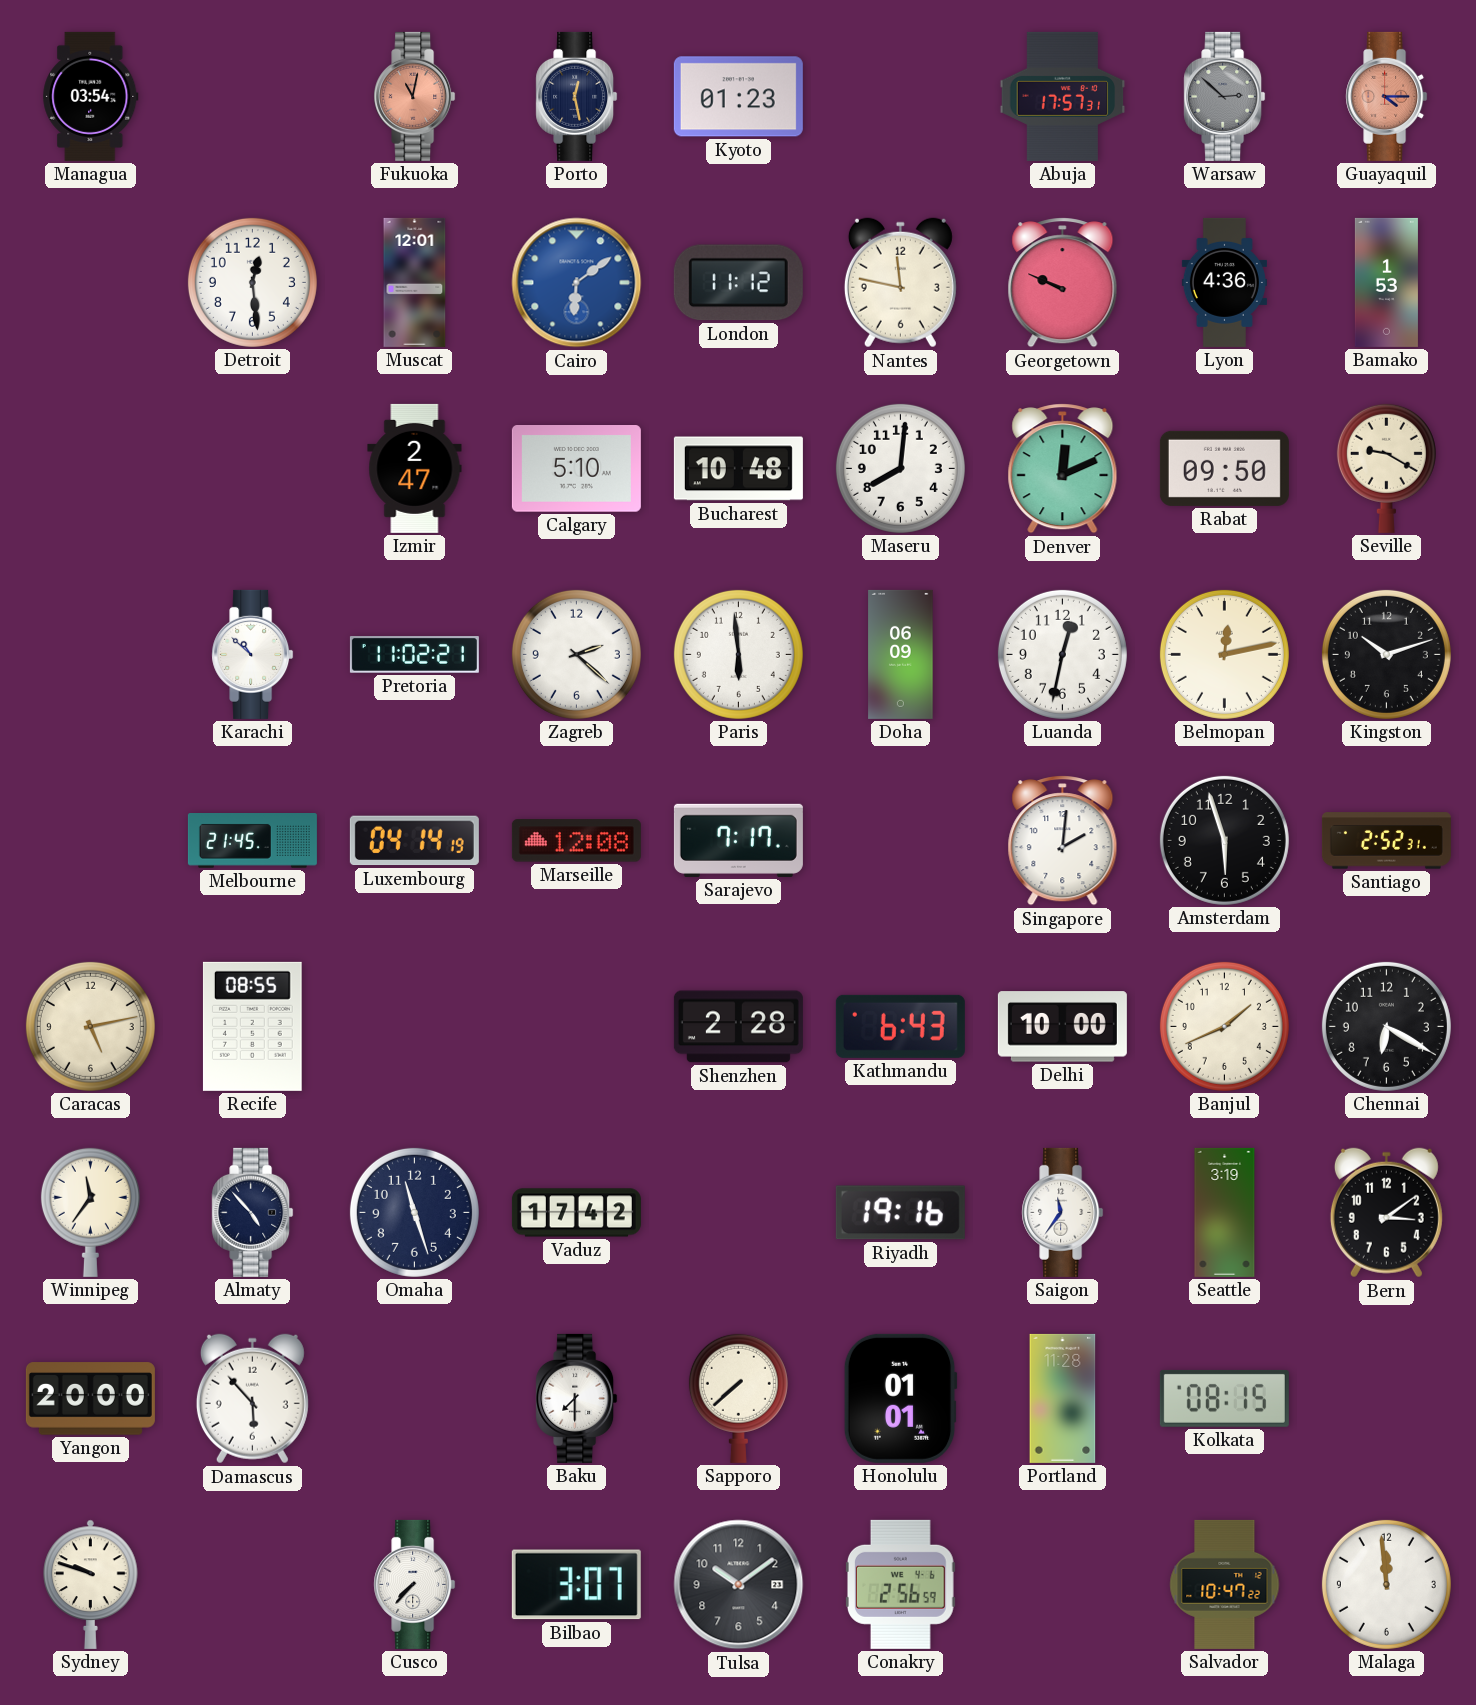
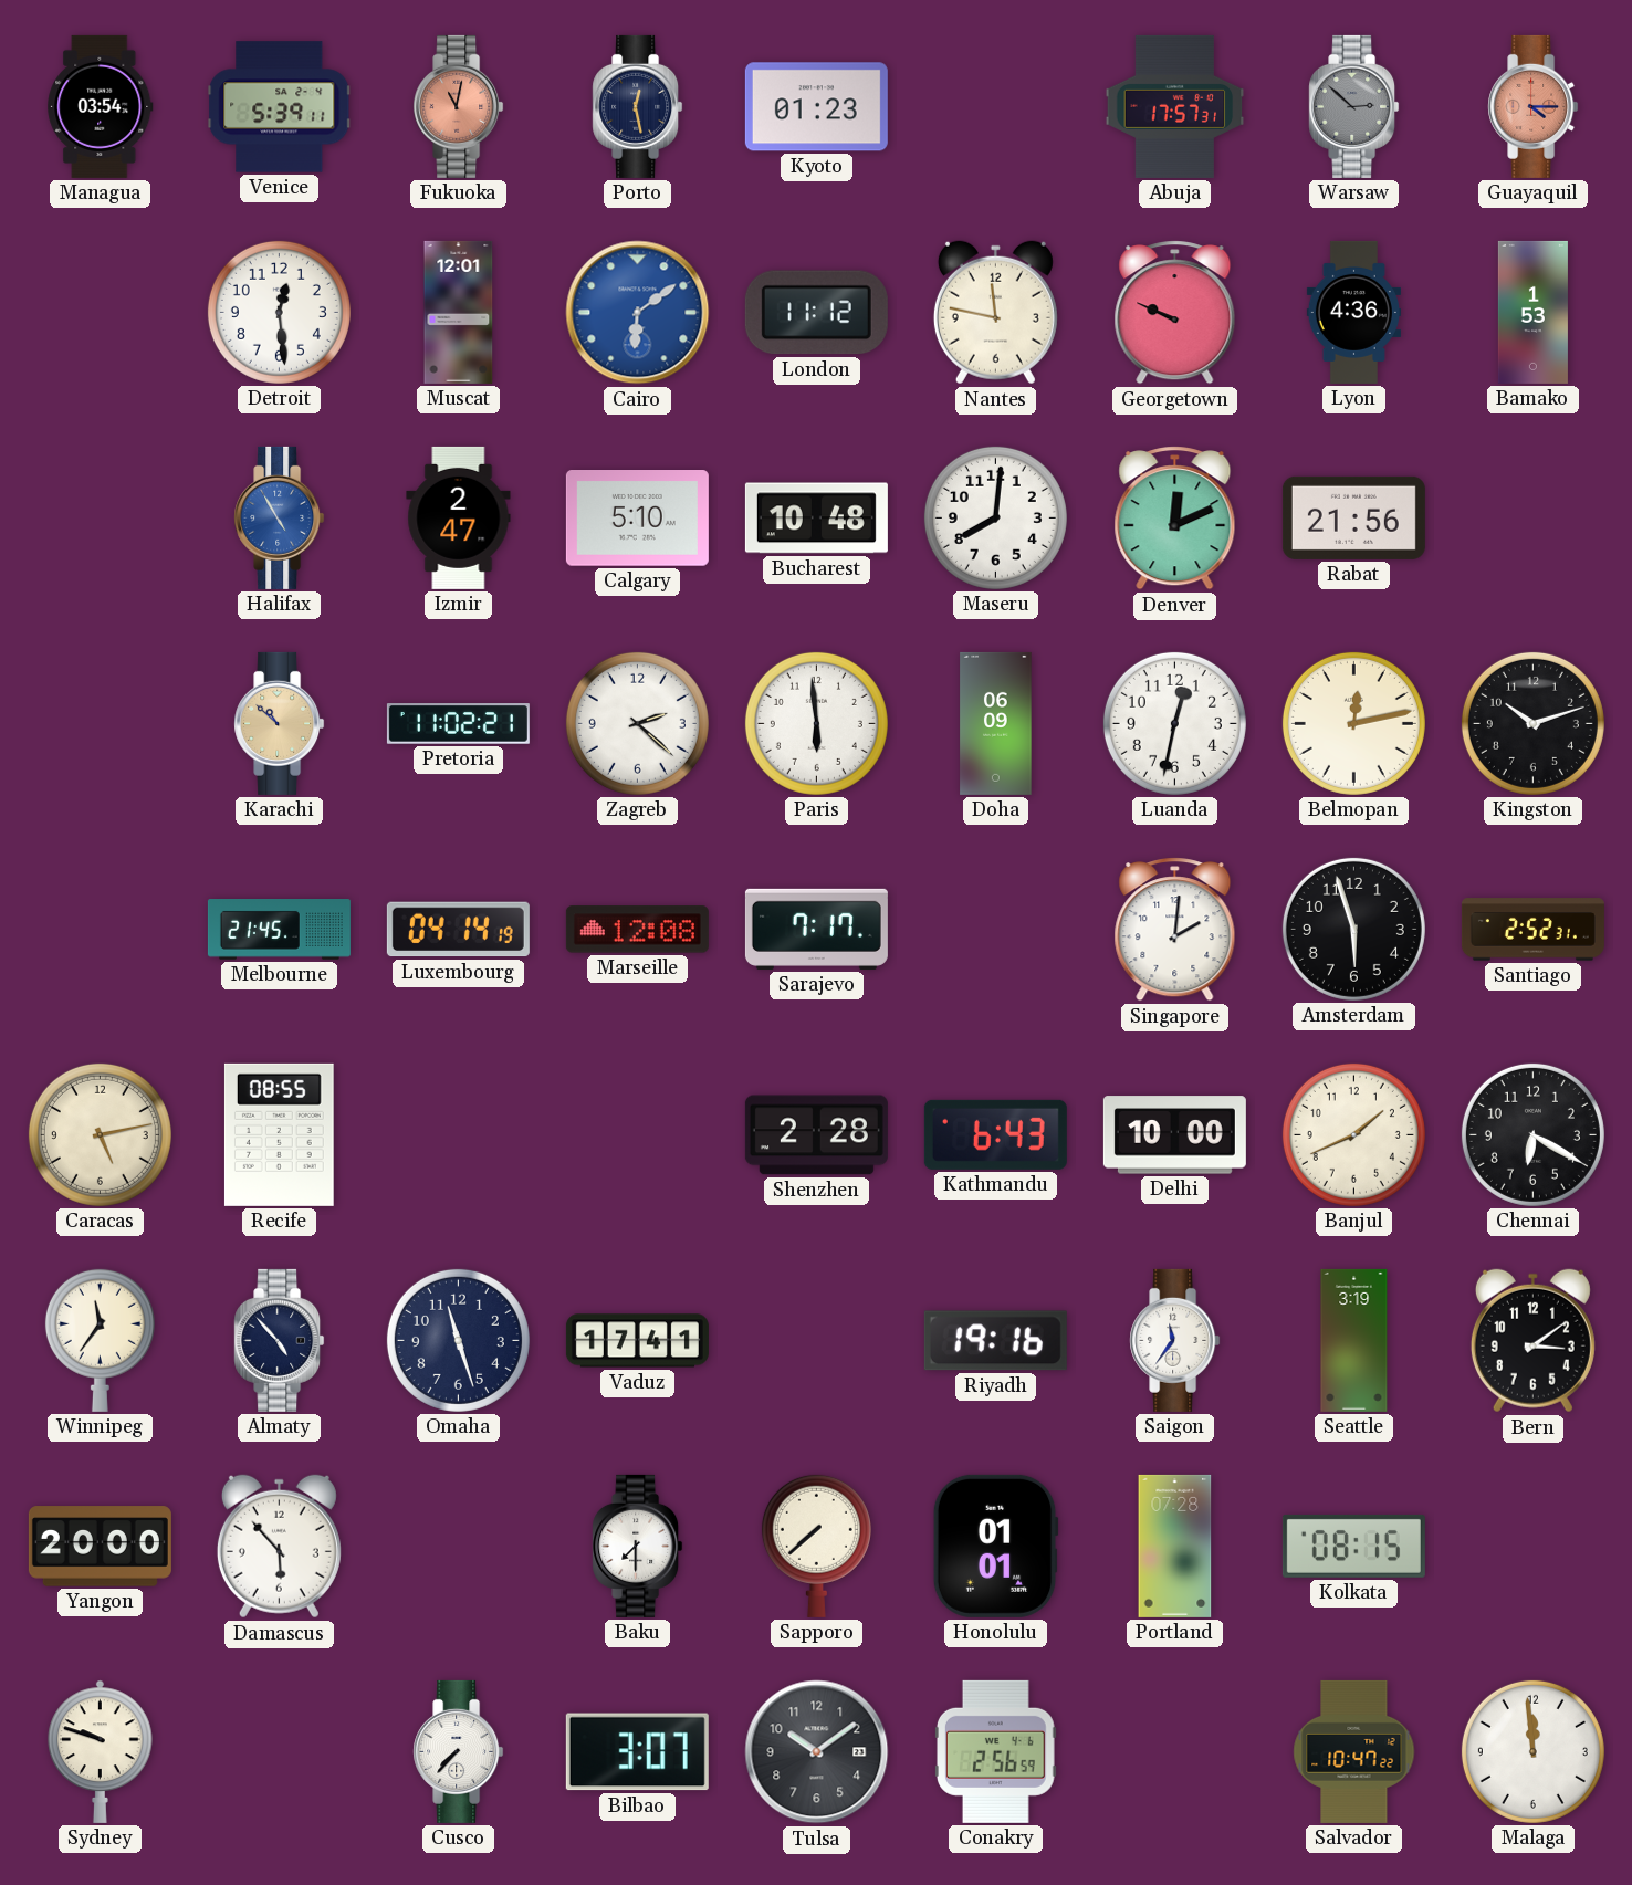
Venice: none -> 5:39
Halifax: none -> 4:55
Rabat: 09:50 -> 21:56
Seville: 9:20 -> none
Karachi dial: white -> champagne
Vaduz: 17:42 -> 17:41
Portland: 11:28 -> 07:28
